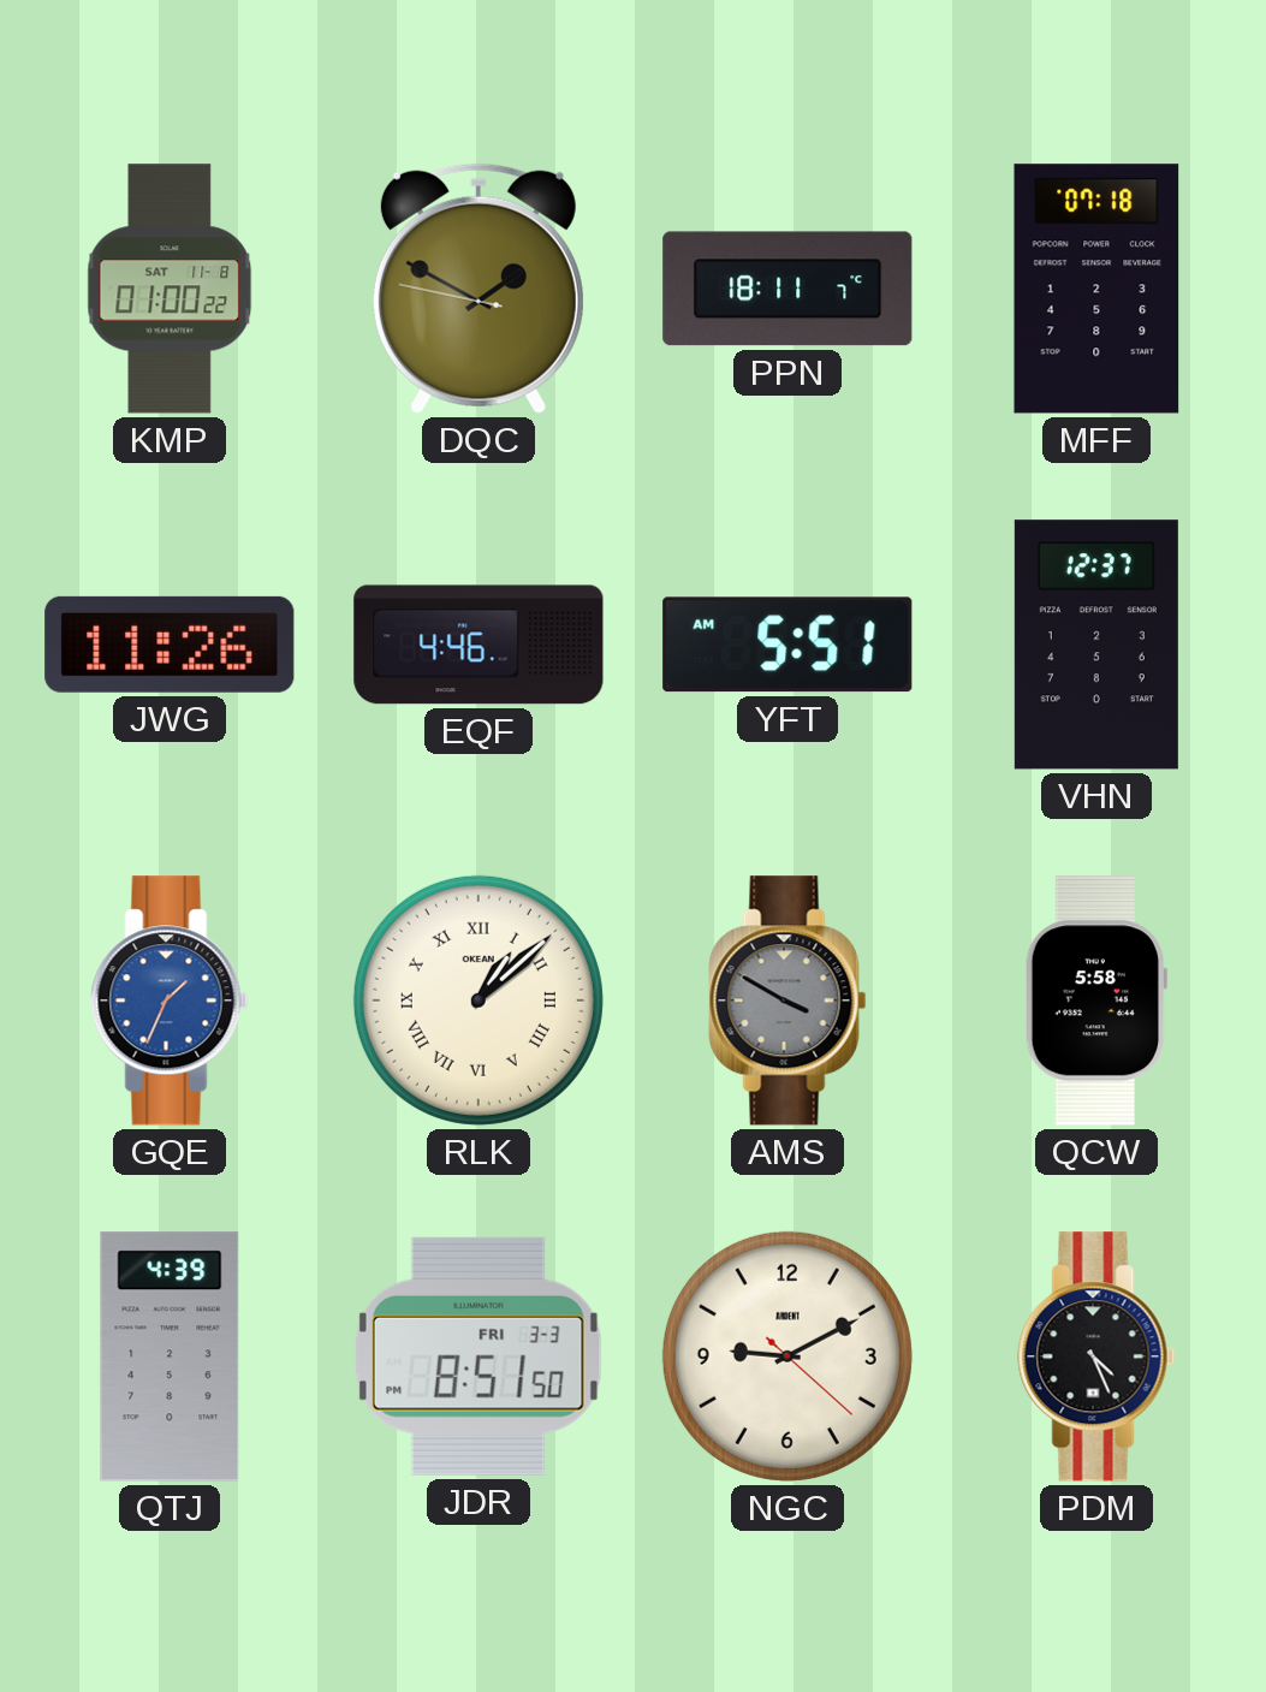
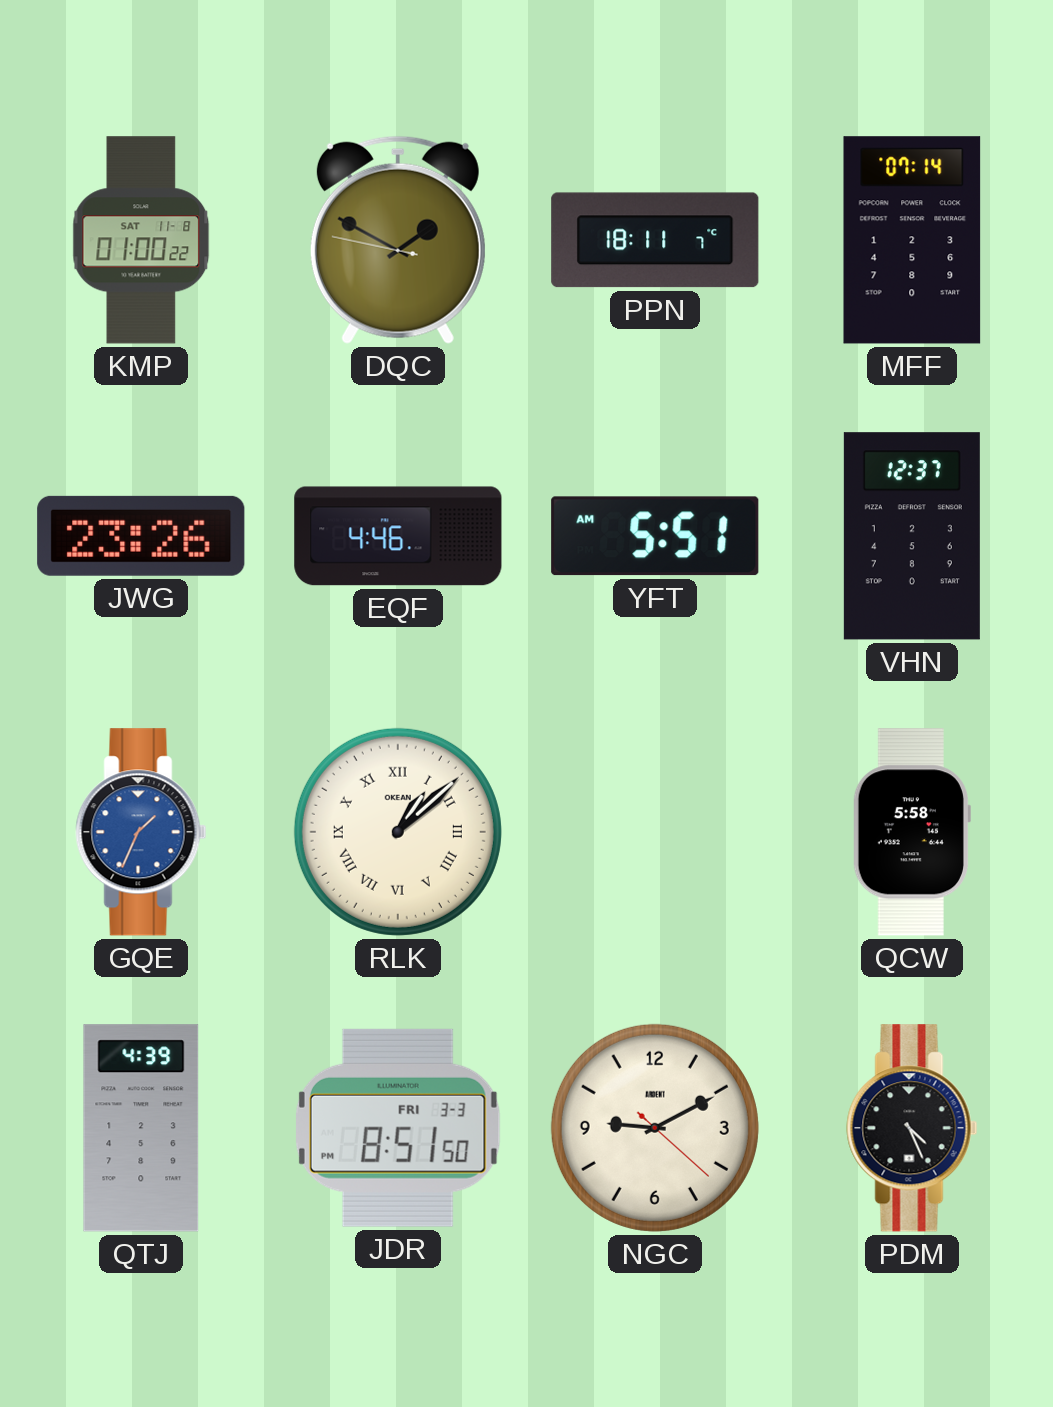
MFF: 07:18 -> 07:14
JWG: 11:26 -> 23:26
AMS: 3:50 -> none
